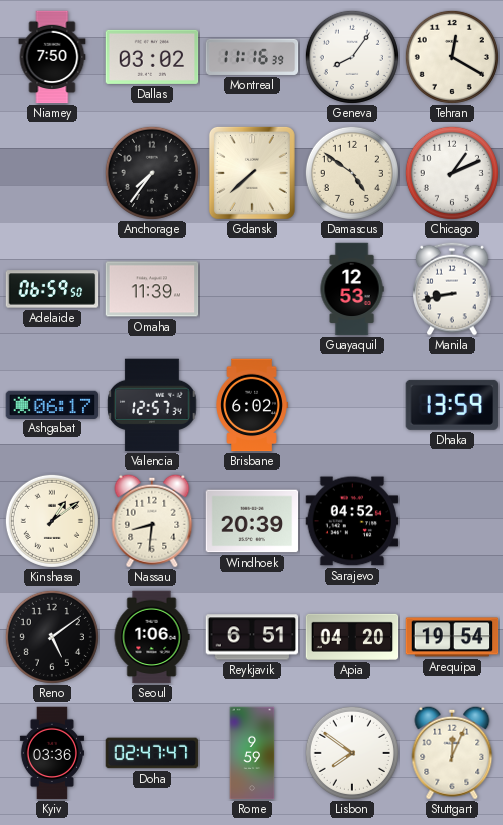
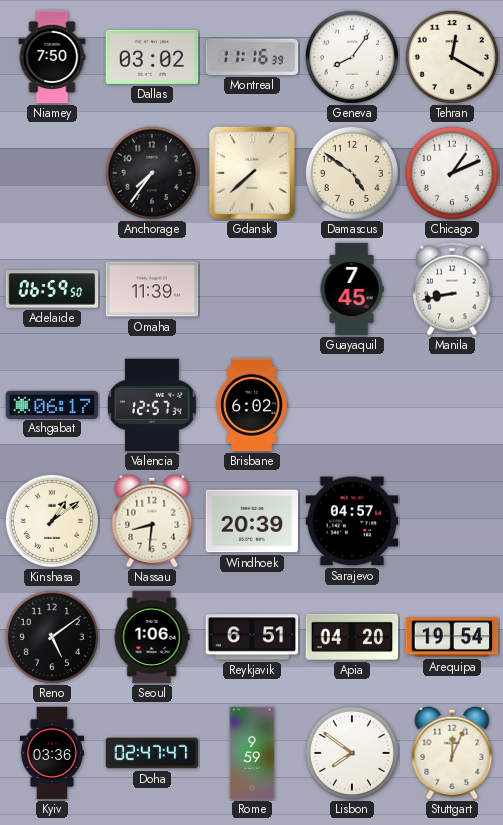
Guayaquil: 12:53 -> 7:45
Dhaka: 13:59 -> none
Sarajevo: 04:52 -> 04:57
